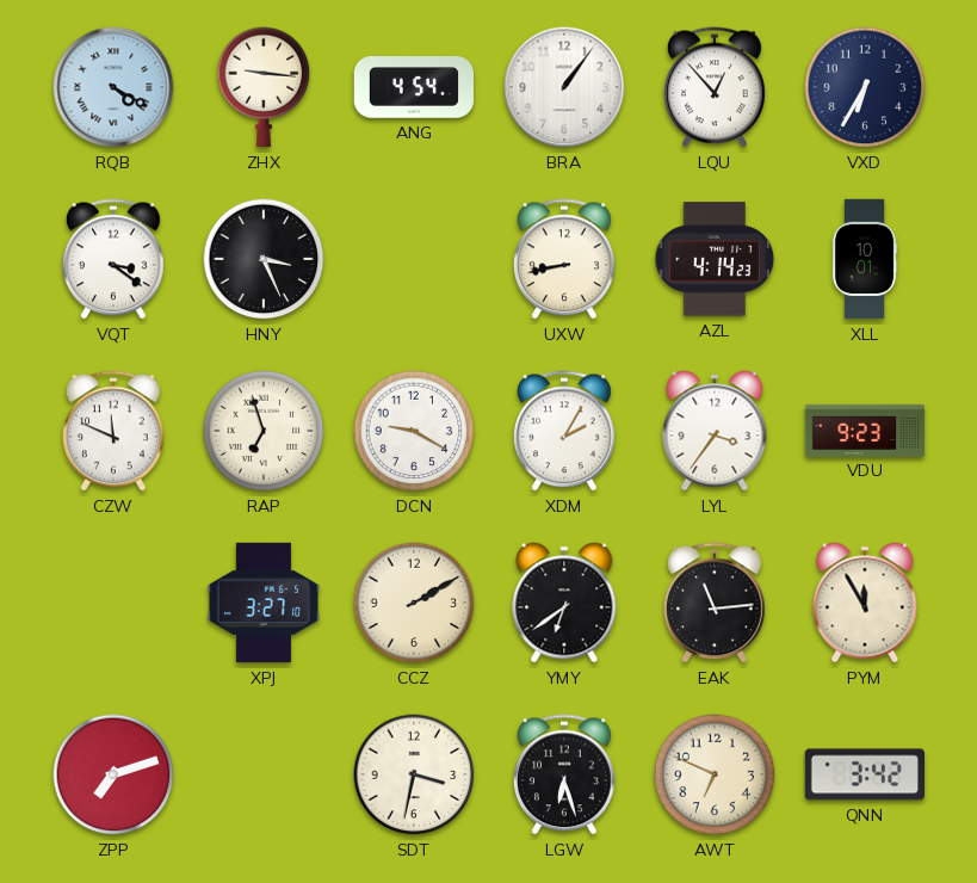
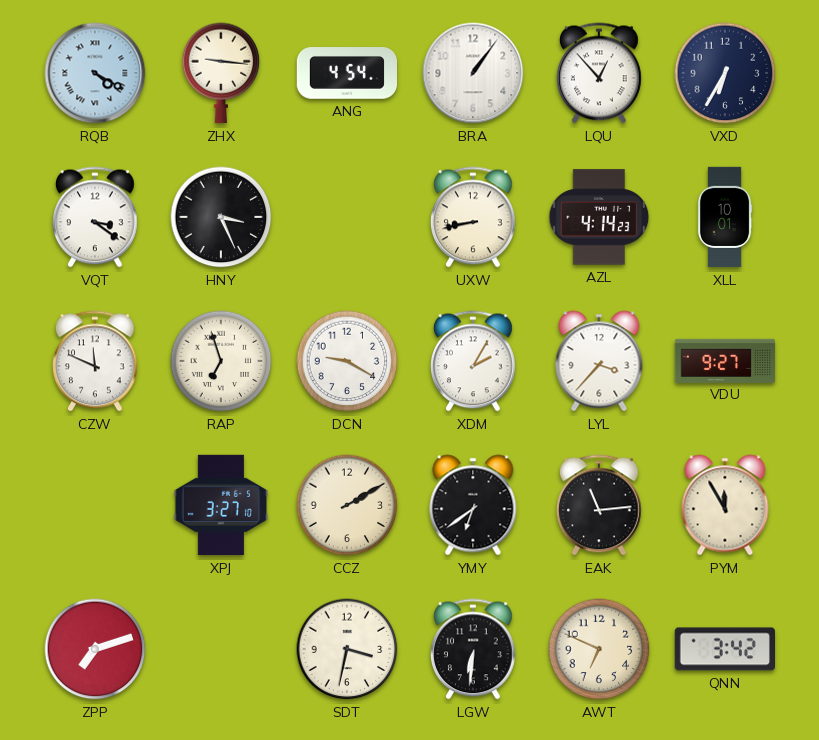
LYL: 3:36 -> 3:37
VDU: 9:23 -> 9:27
LGW: 6:27 -> 6:31
